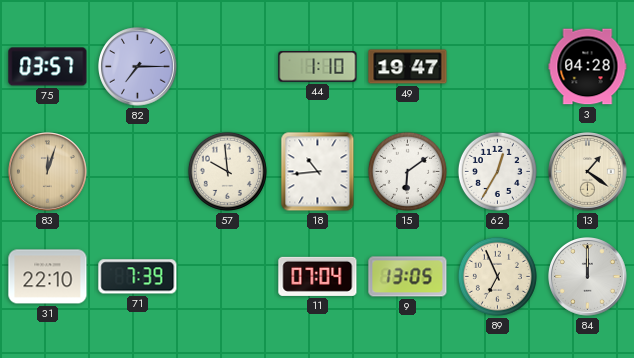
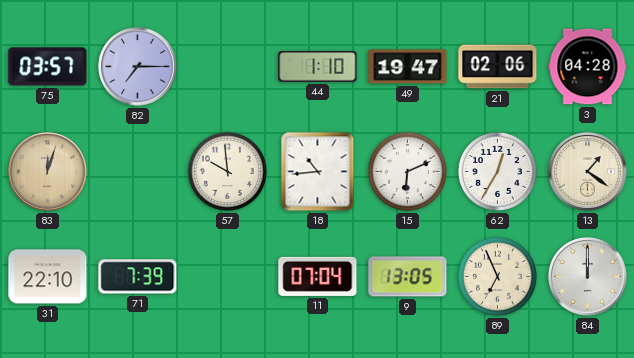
21: none -> 02:06
15: 6:09 -> 6:11
